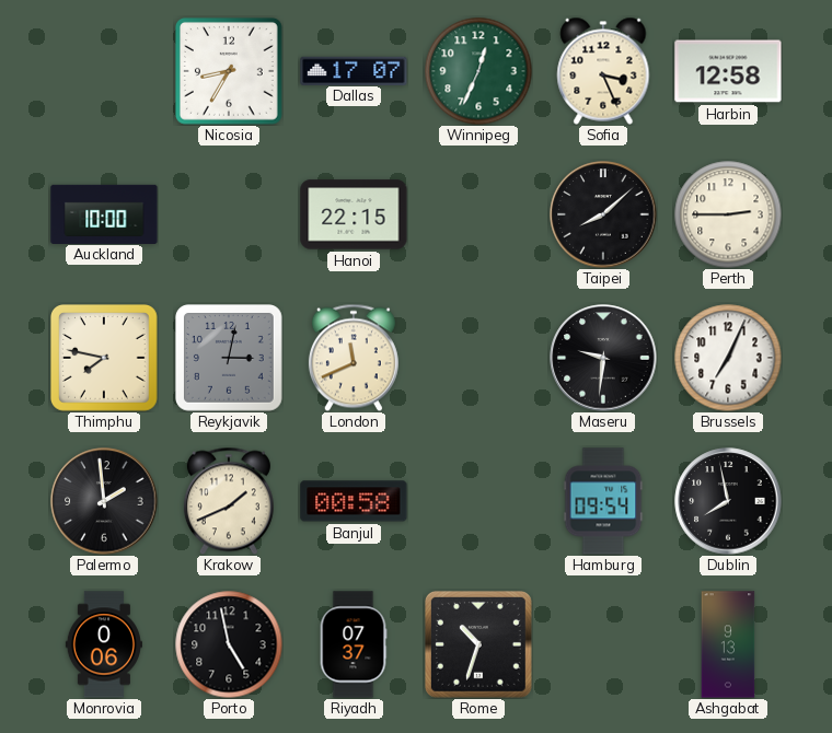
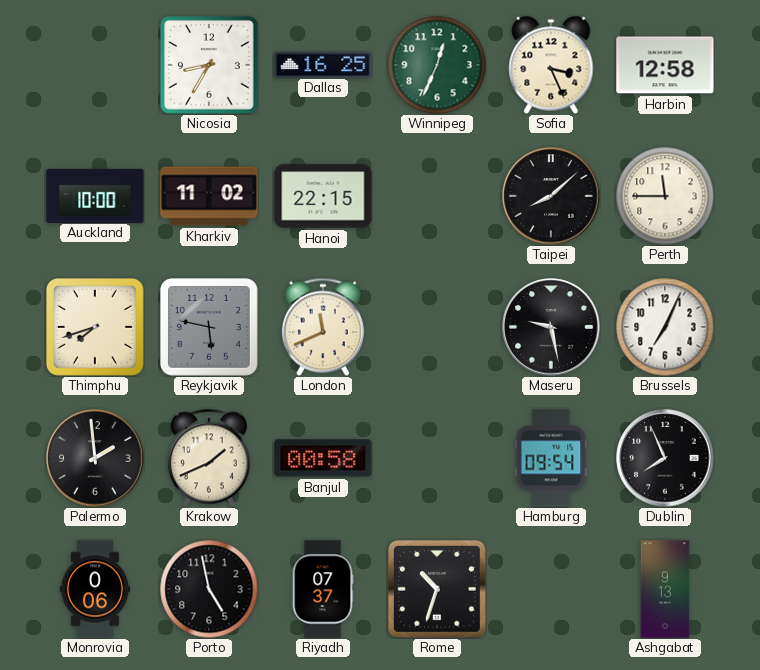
Dallas: 17:07 -> 16:25
Kharkiv: none -> 11:02
Perth: 2:45 -> 11:45
Thimphu: 7:47 -> 7:42
Reykjavik: 3:02 -> 5:47
Maseru: 9:31 -> 9:28
Dublin: 7:58 -> 7:56
